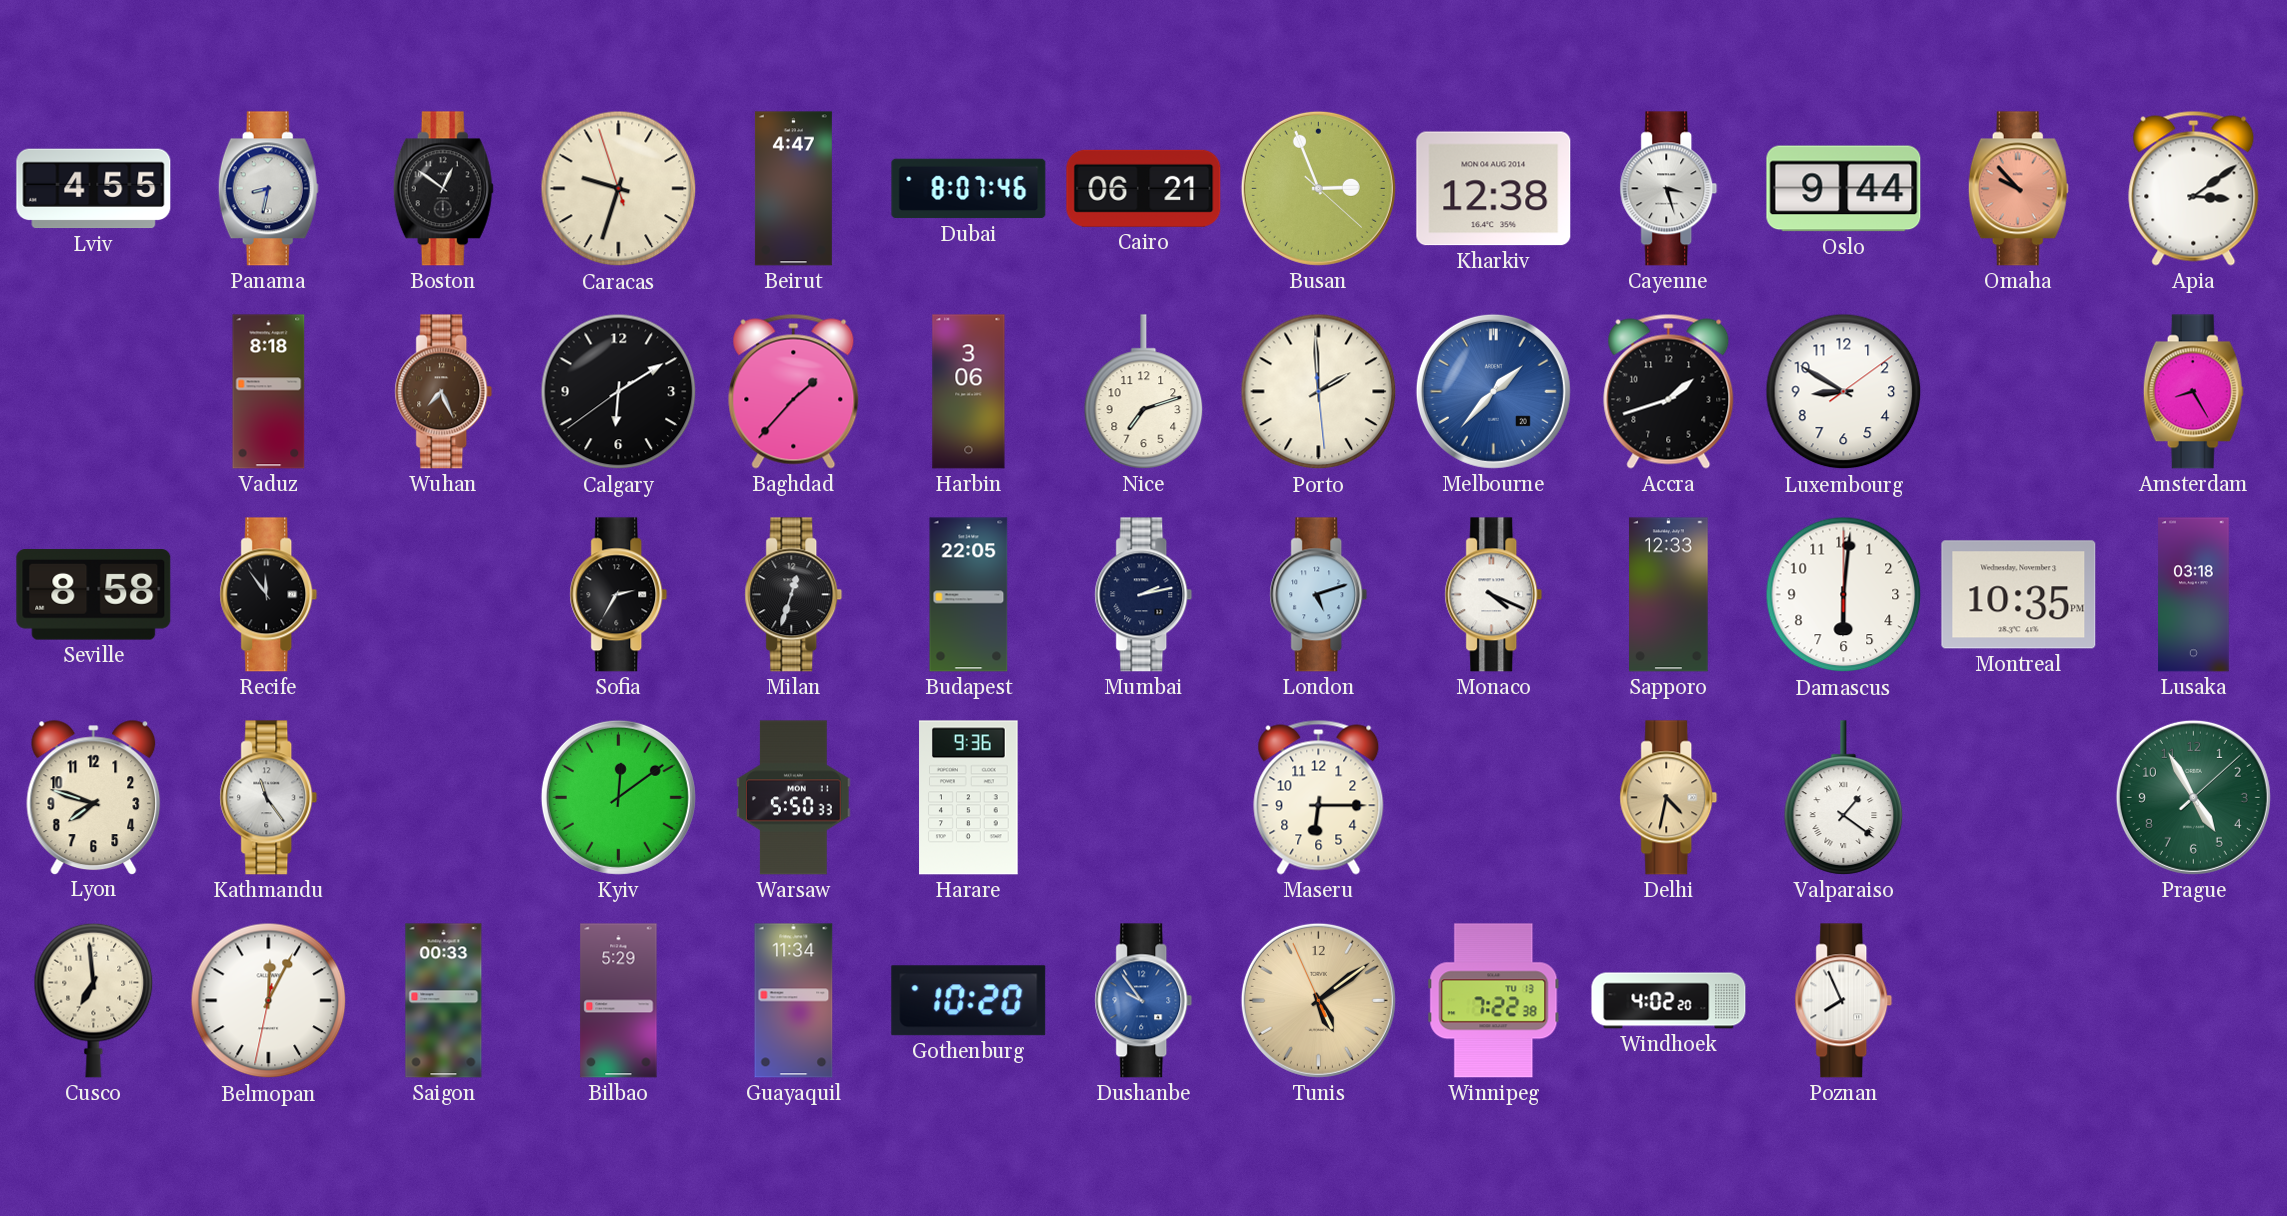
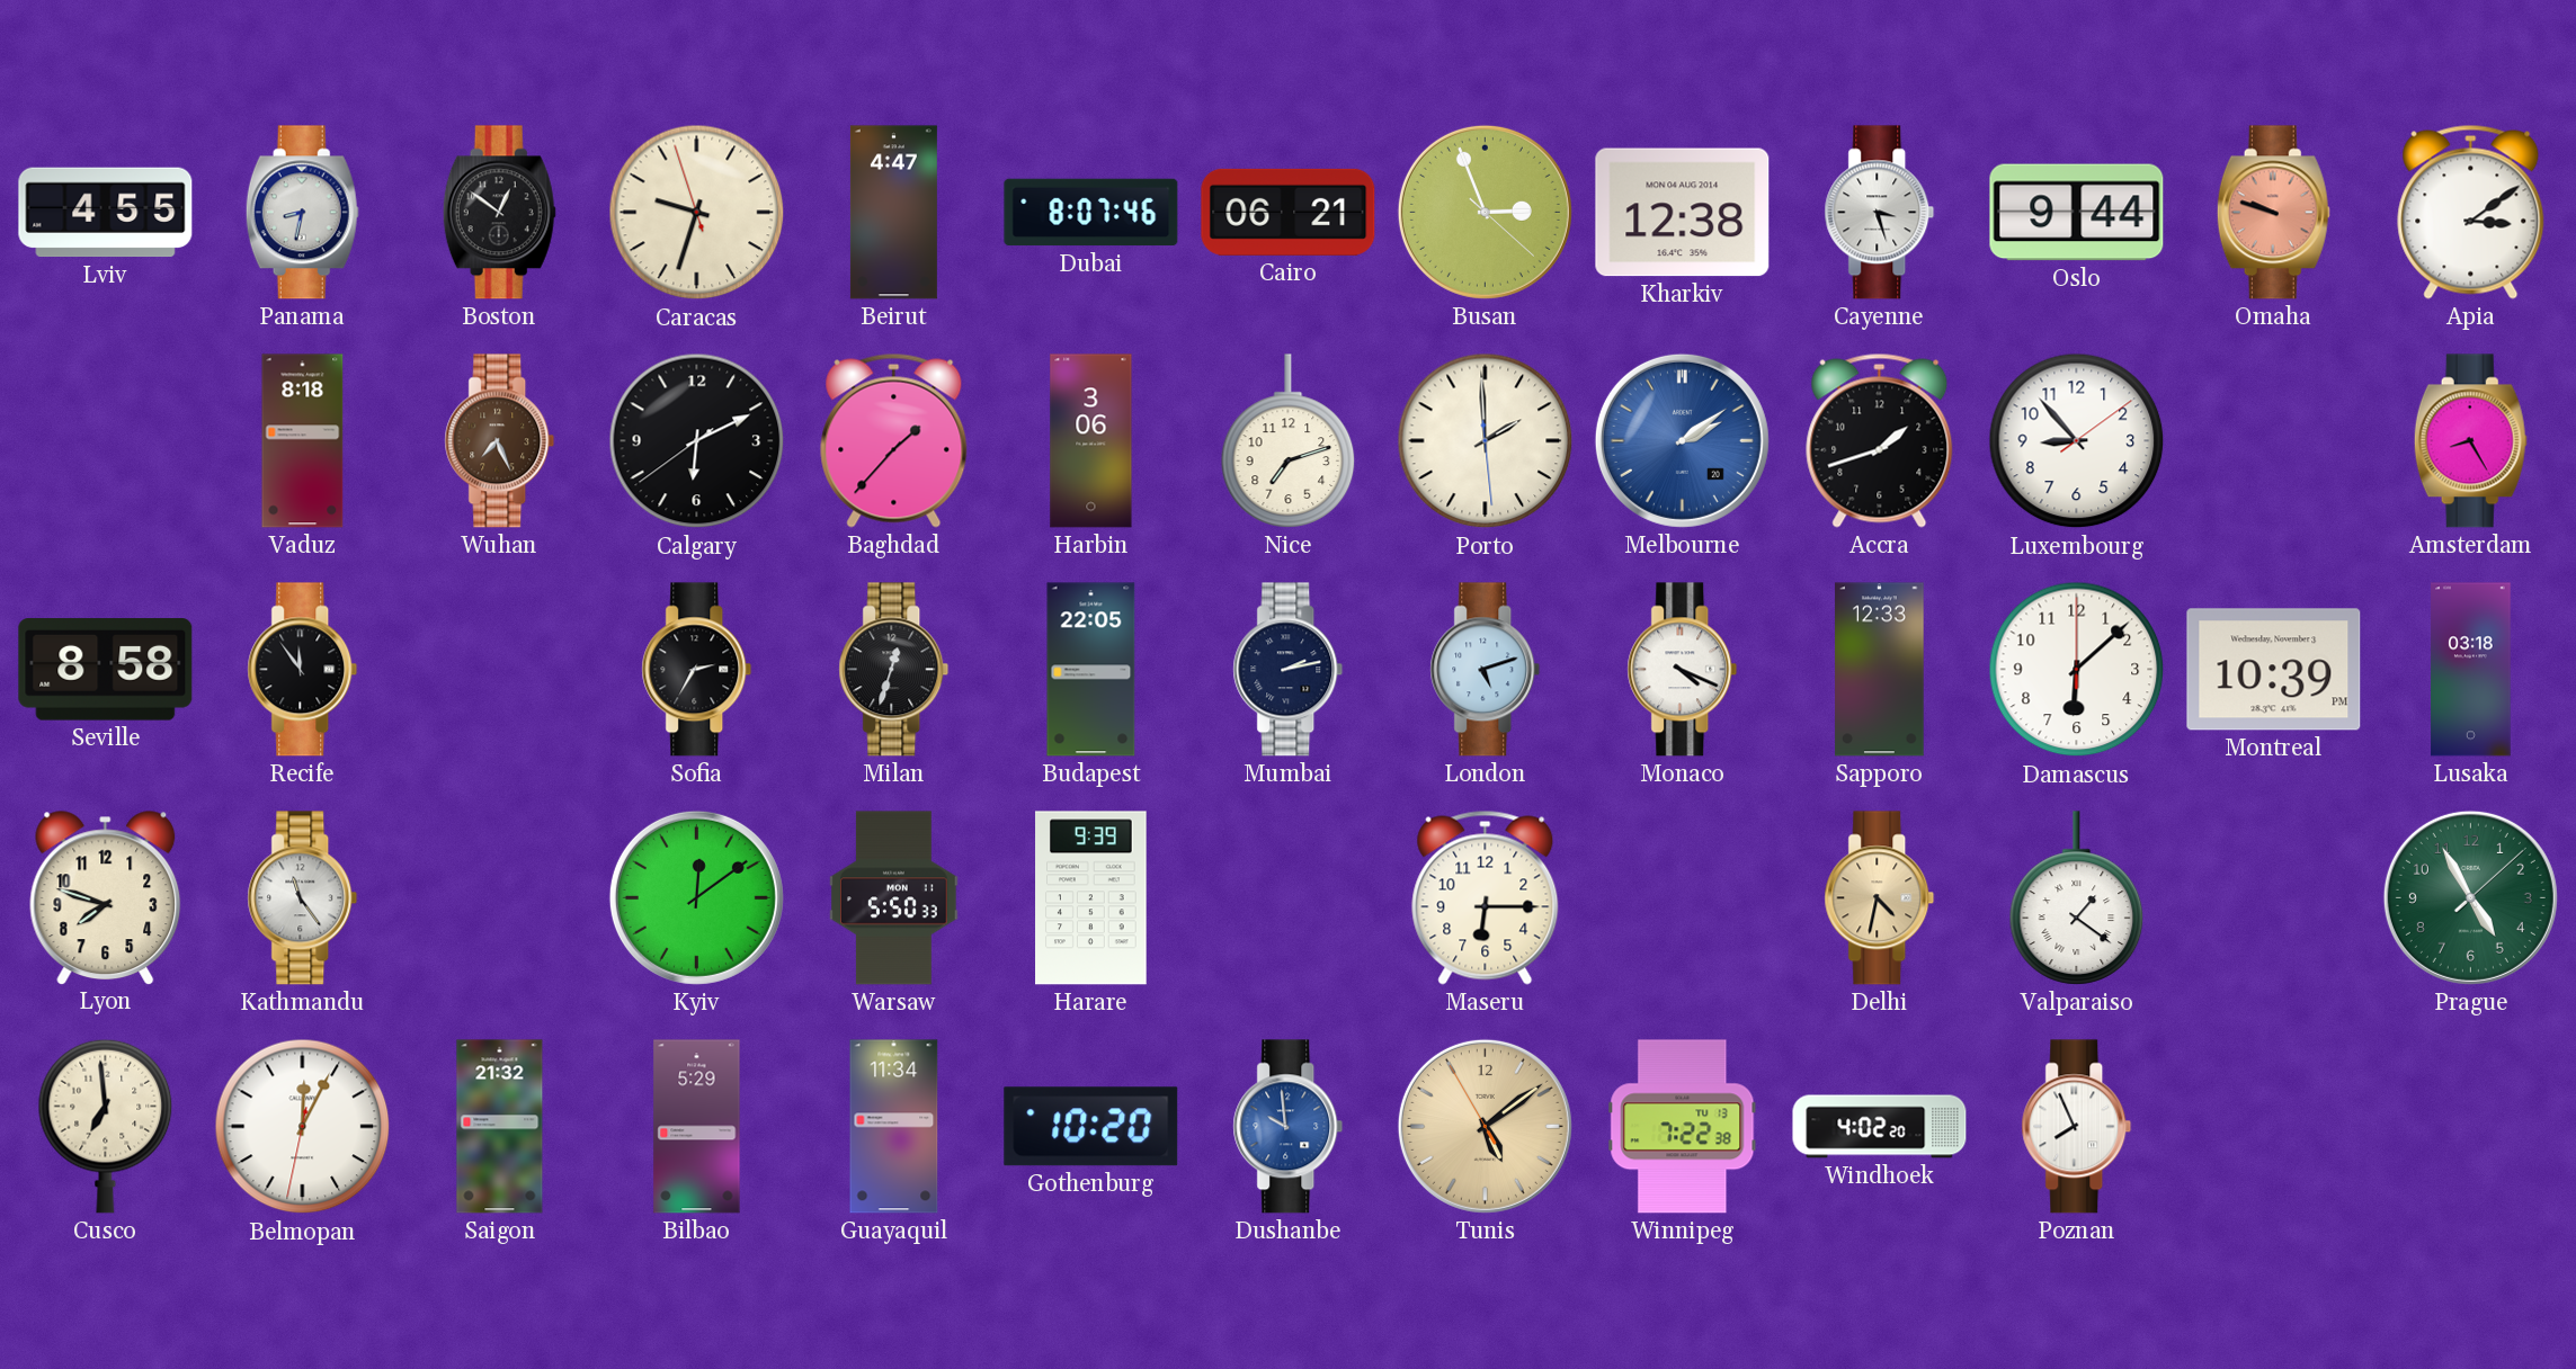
Omaha: 9:53 -> 9:48
Calgary: 6:09 -> 6:10
Melbourne: 1:37 -> 2:09
Luxembourg: 8:50 -> 8:53
Damascus: 6:01 -> 6:08
Montreal: 10:35 -> 10:39
Harare: 9:36 -> 9:39
Saigon: 00:33 -> 21:32
Dushanbe: 9:54 -> 9:59
Tunis: 5:08:56 -> 5:08:55
